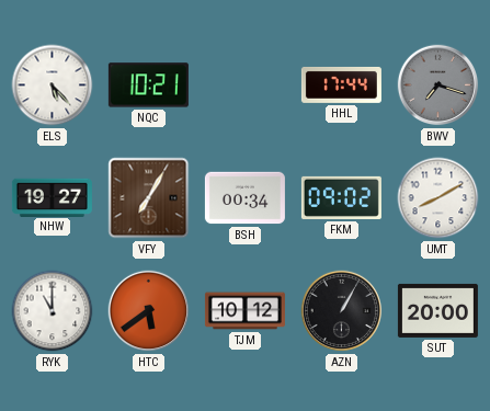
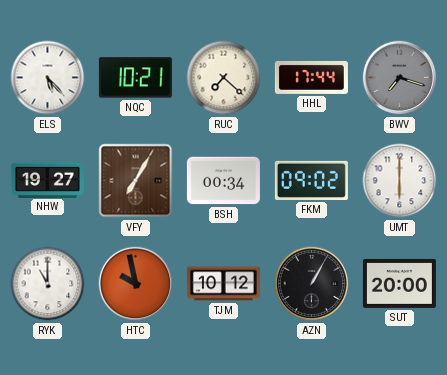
RUC: none -> 7:22
UMT: 8:10 -> 6:00
HTC: 5:39 -> 9:58
